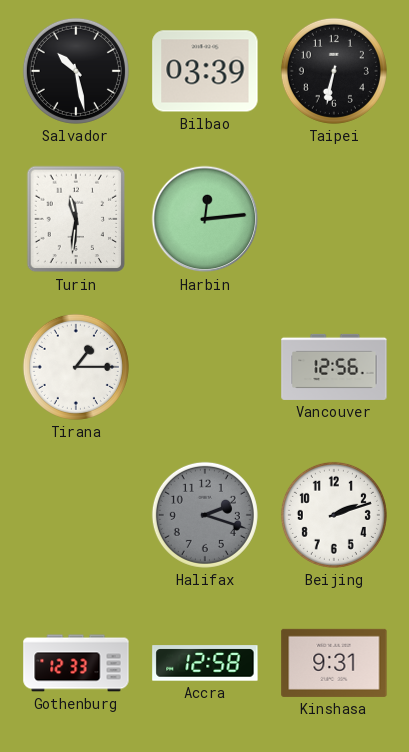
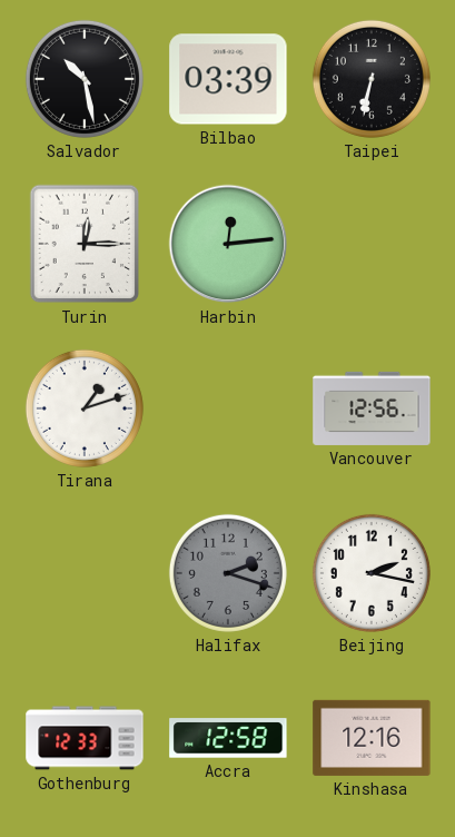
Turin: 11:31 -> 12:15
Tirana: 1:15 -> 1:12
Beijing: 2:12 -> 2:17
Kinshasa: 9:31 -> 12:16
